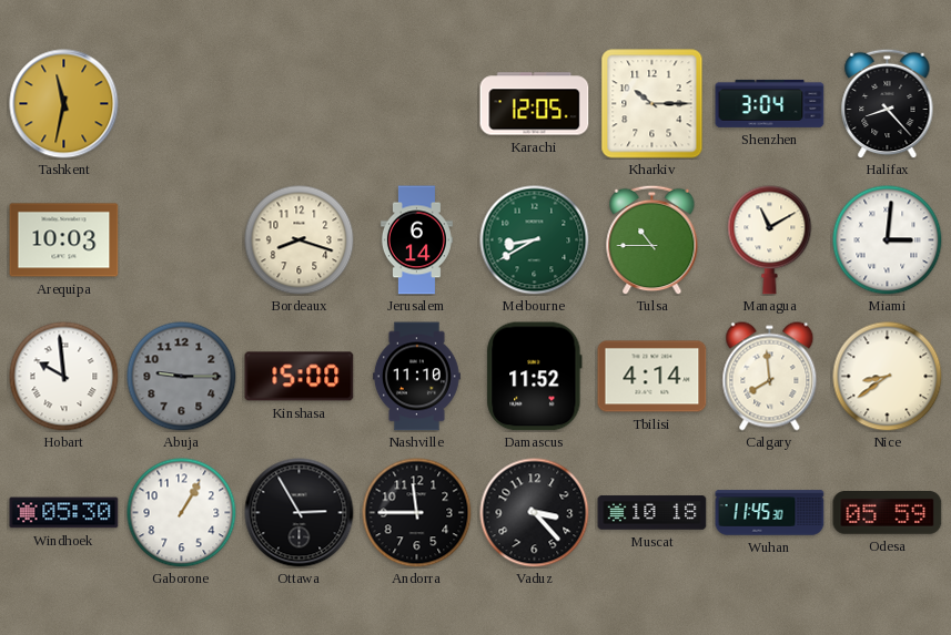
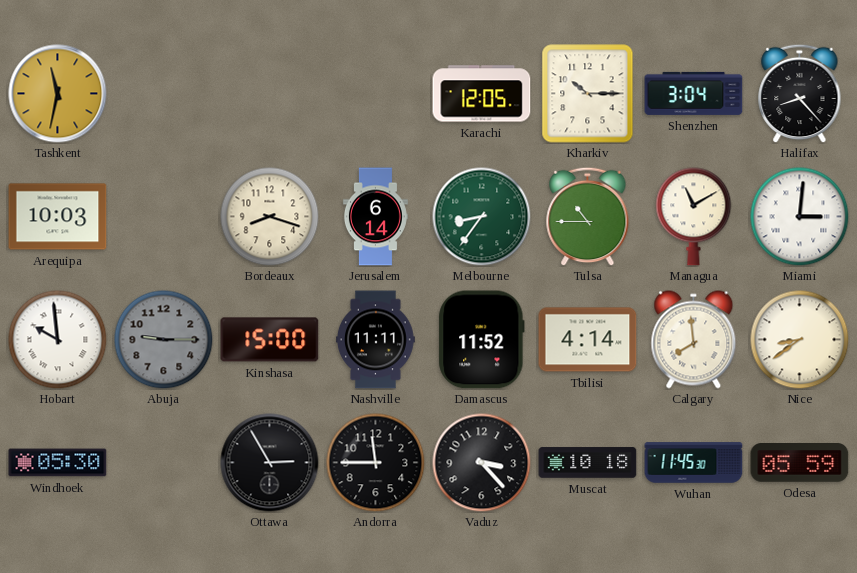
Melbourne: 8:40 -> 8:36
Nashville: 11:10 -> 11:11
Gaborone: 1:05 -> none
